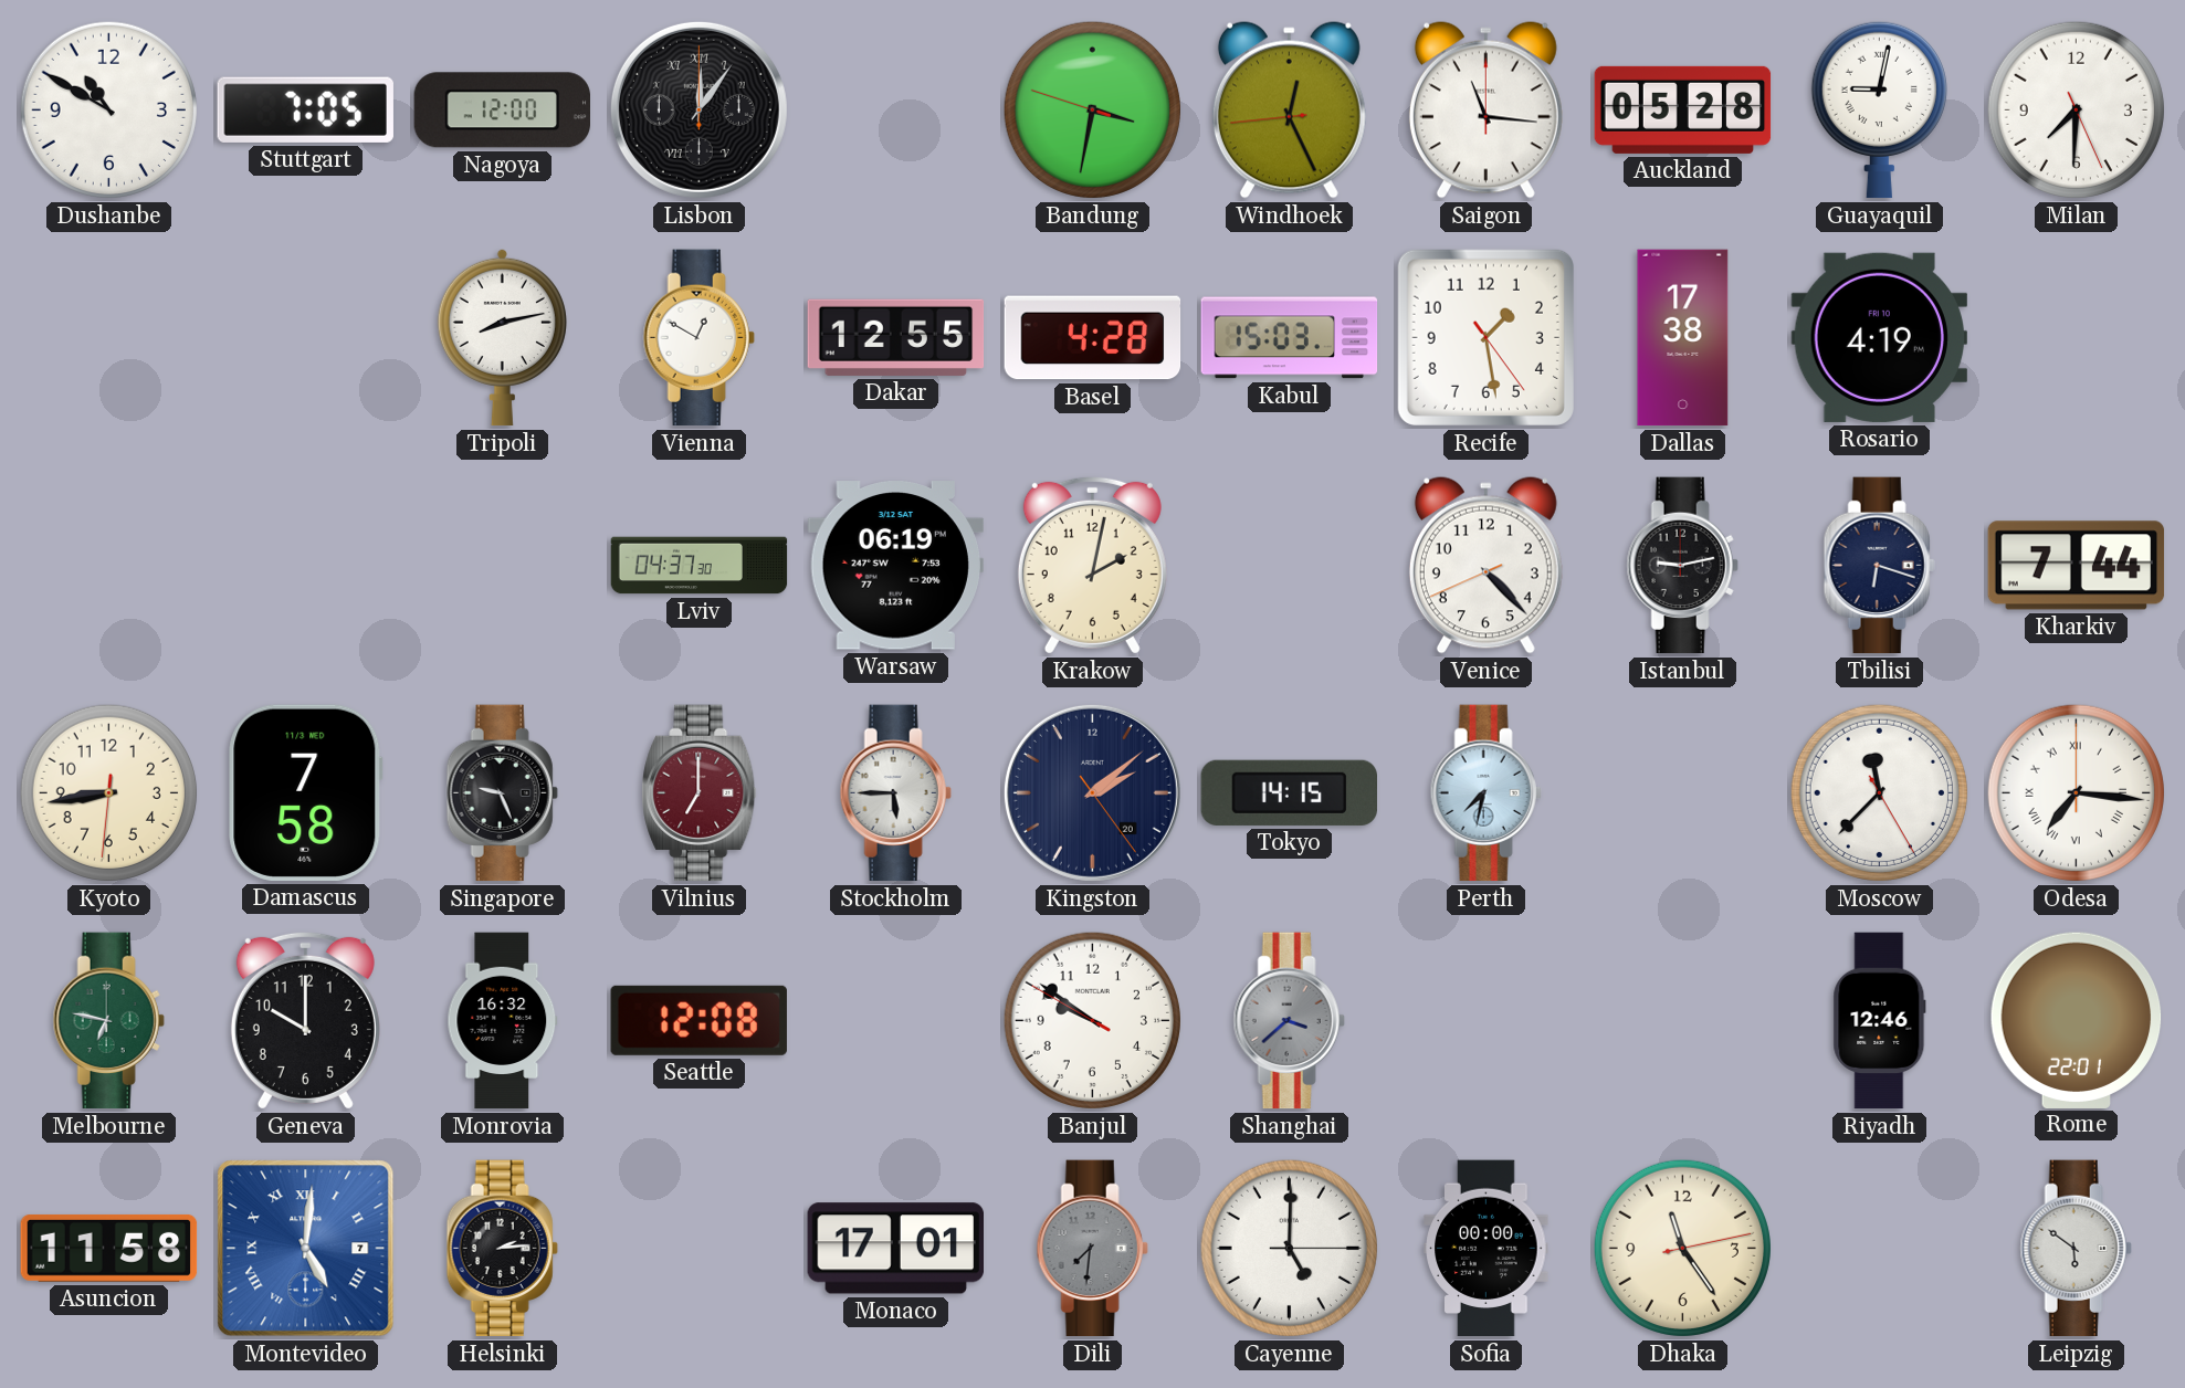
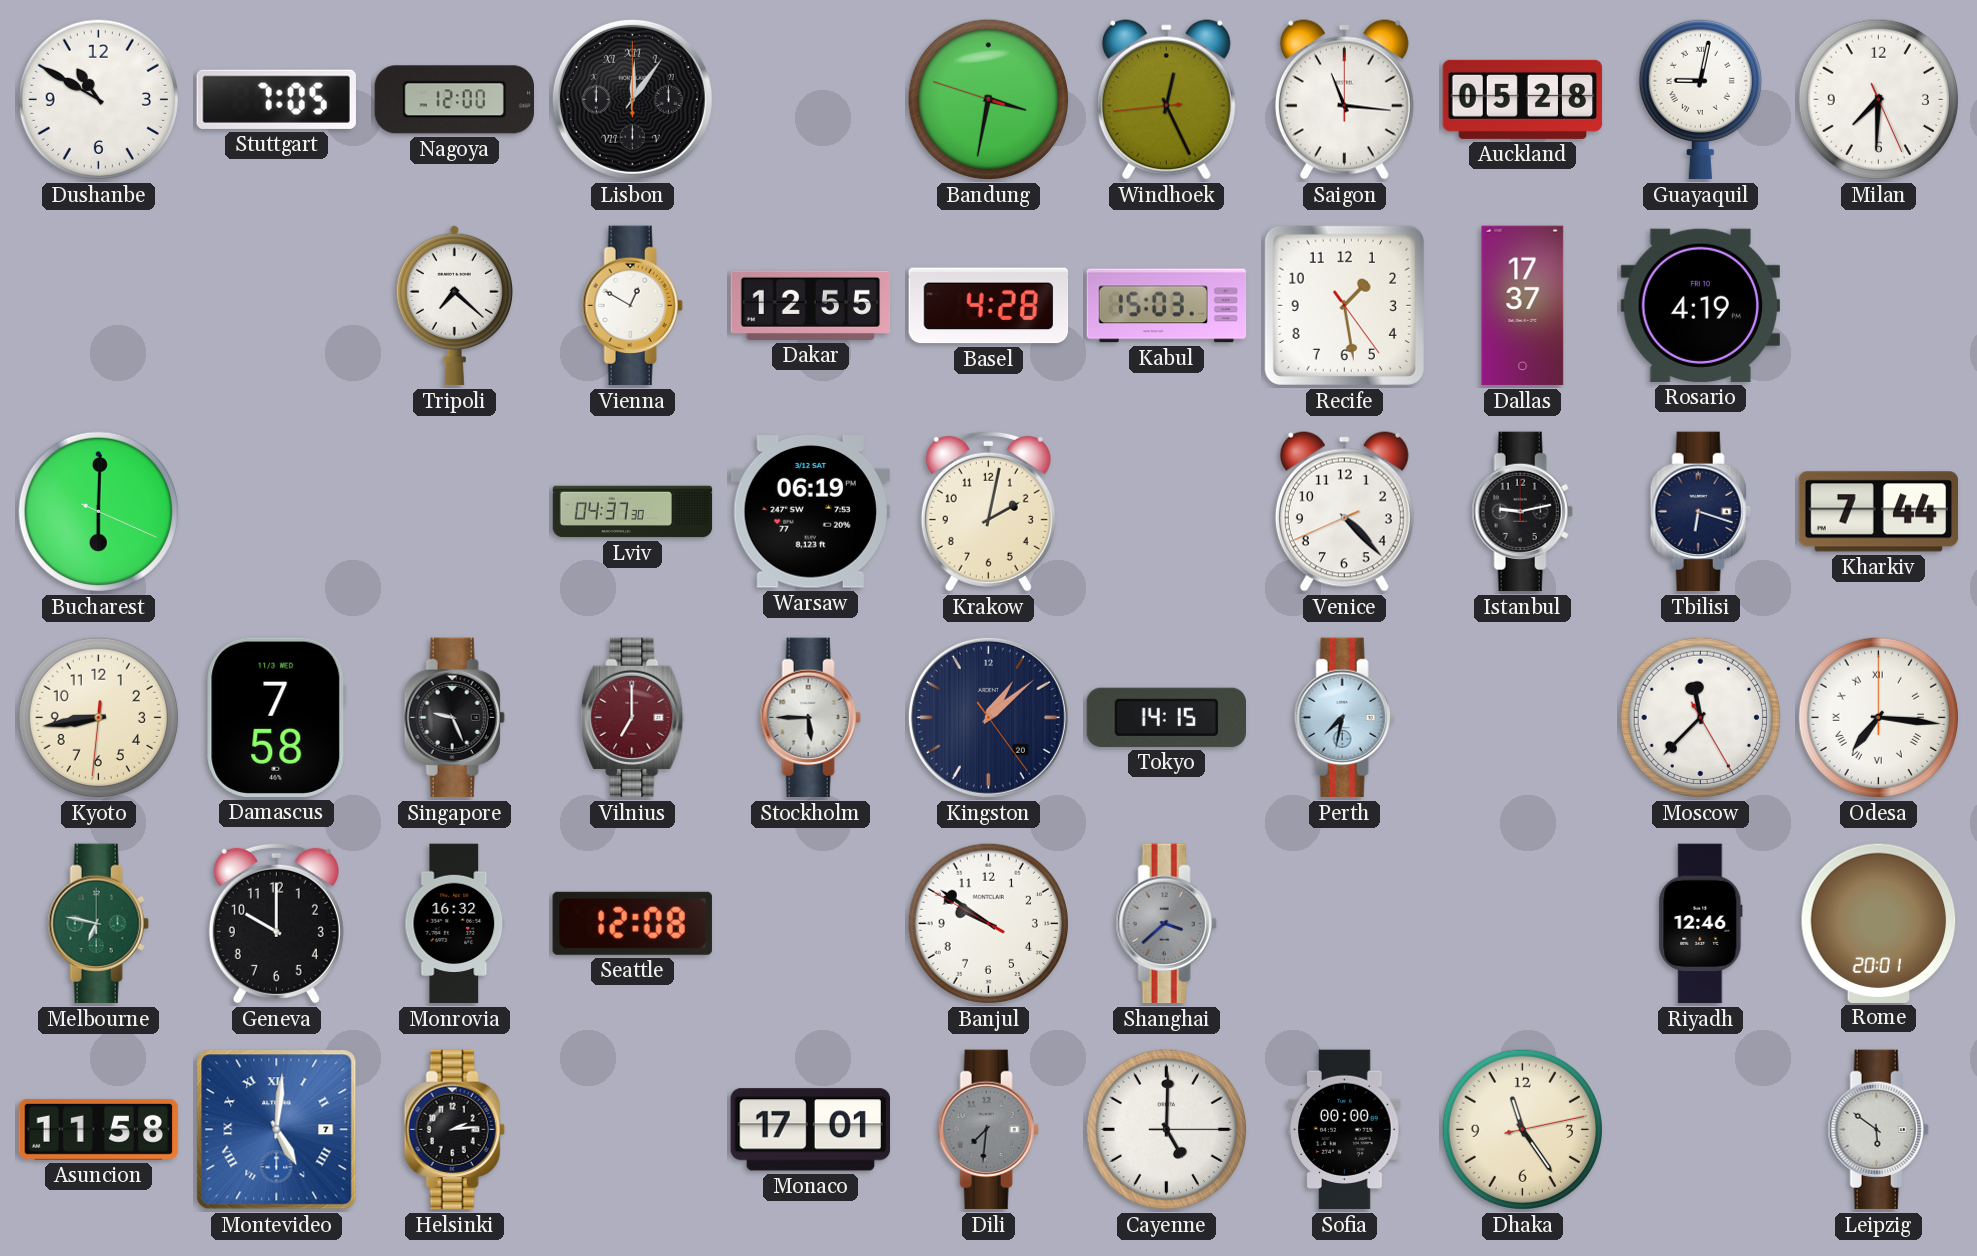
Tripoli: 8:13 -> 7:22
Dallas: 17:38 -> 17:37
Bucharest: none -> 6:00
Kingston: 2:08 -> 1:08
Rome: 22:01 -> 20:01
